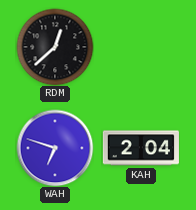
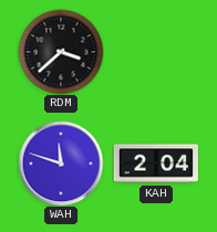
RDM: 12:38 -> 3:38
WAH: 6:48 -> 11:48
